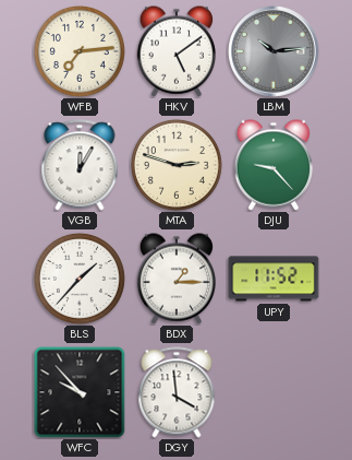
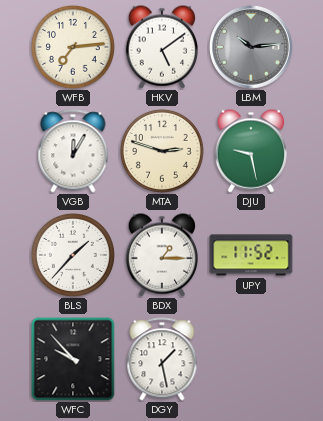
DJU: 9:23 -> 9:28
DGY: 3:59 -> 1:28
